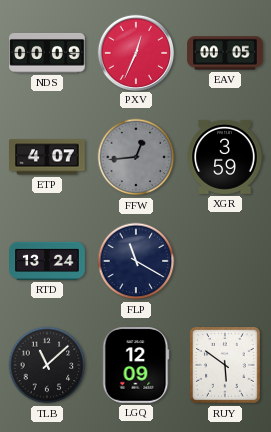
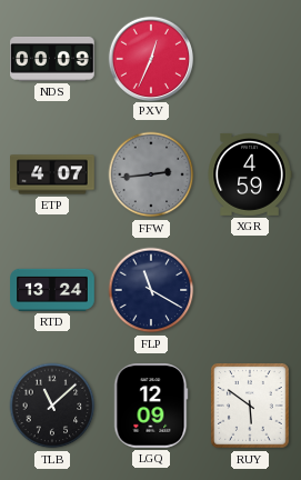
EAV: 00:05 -> none
FFW: 12:44 -> 2:44
XGR: 3:59 -> 4:59
